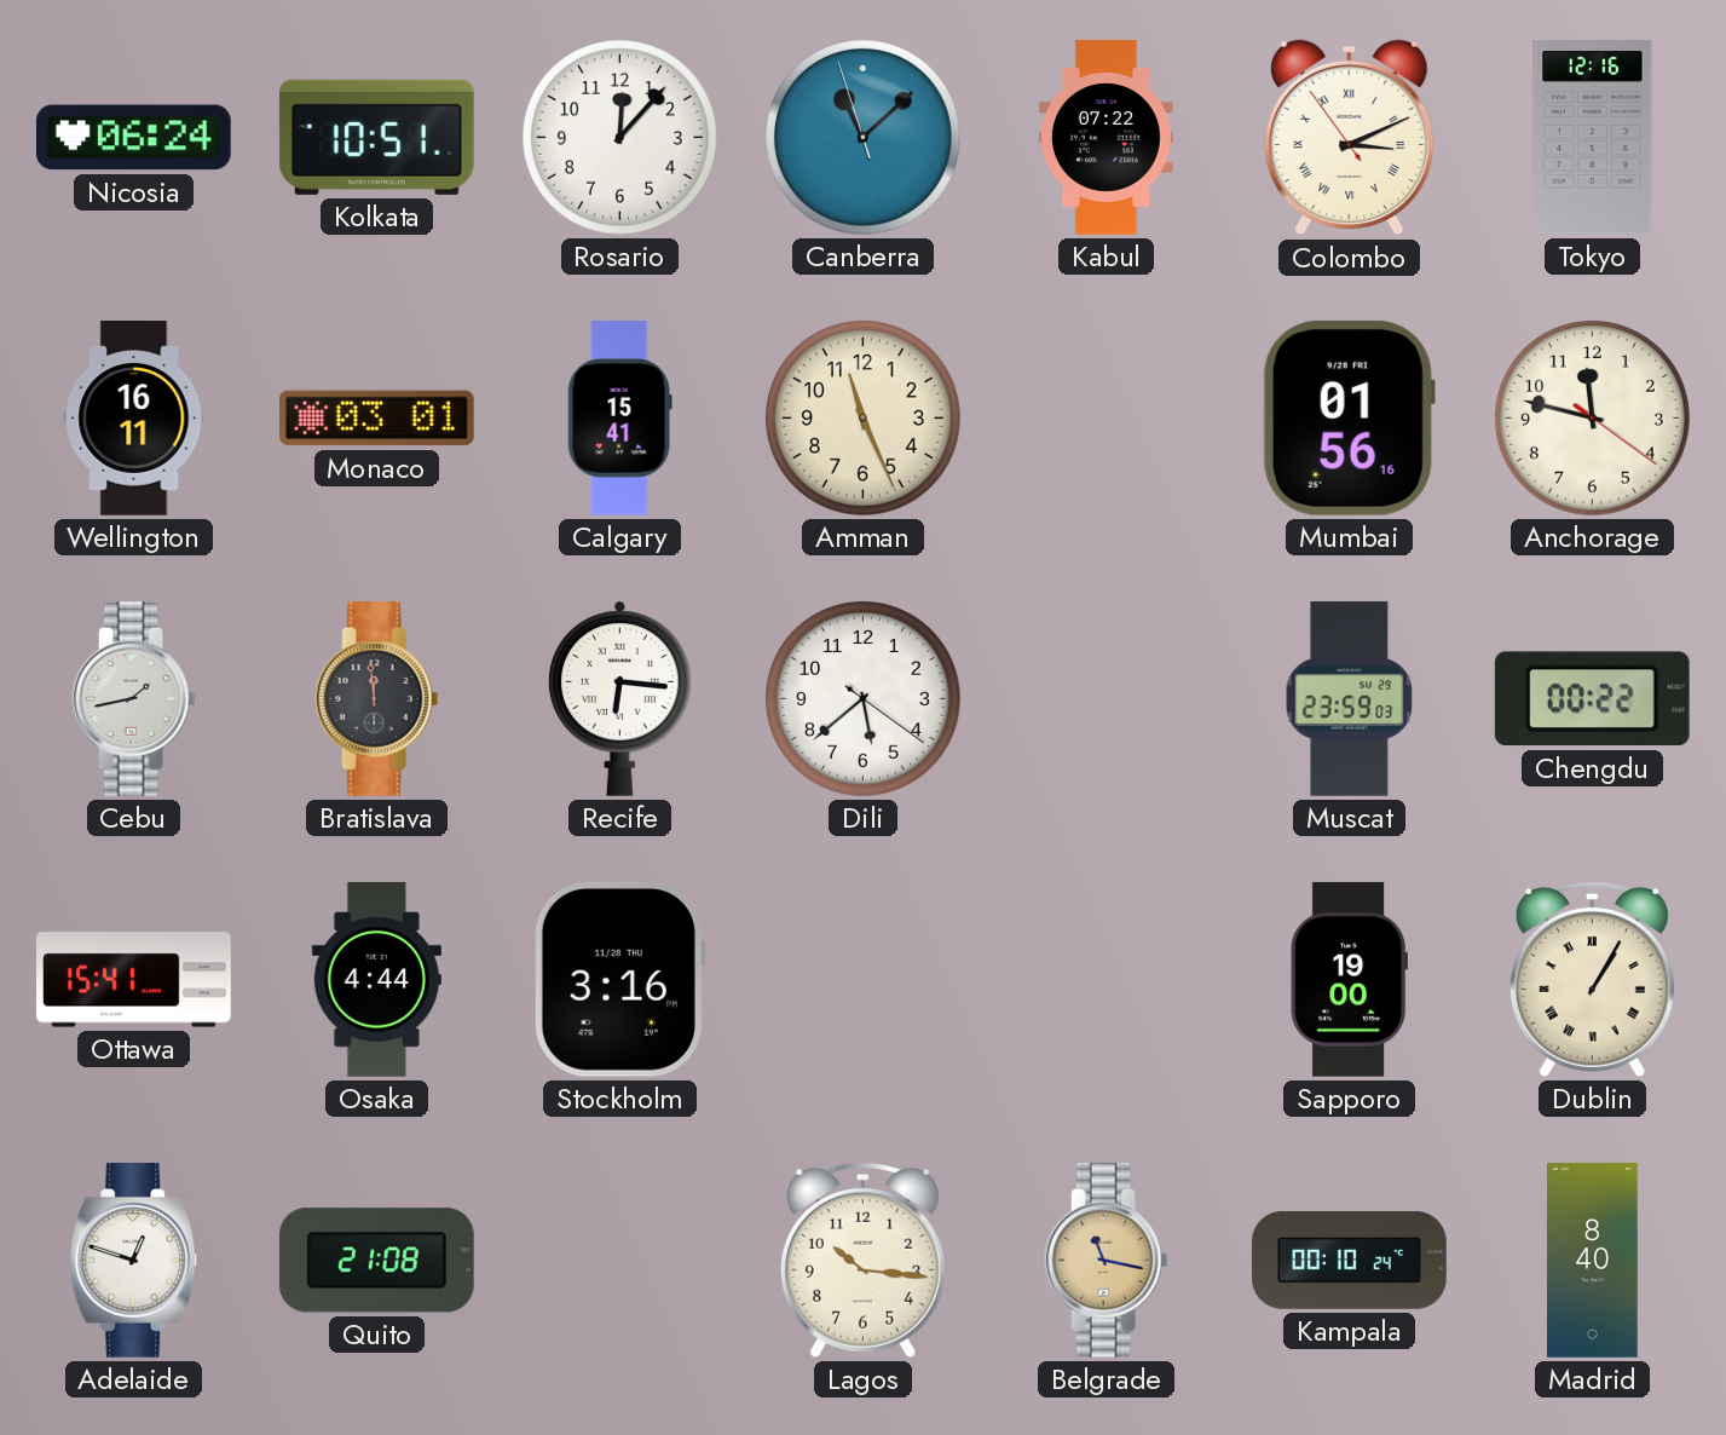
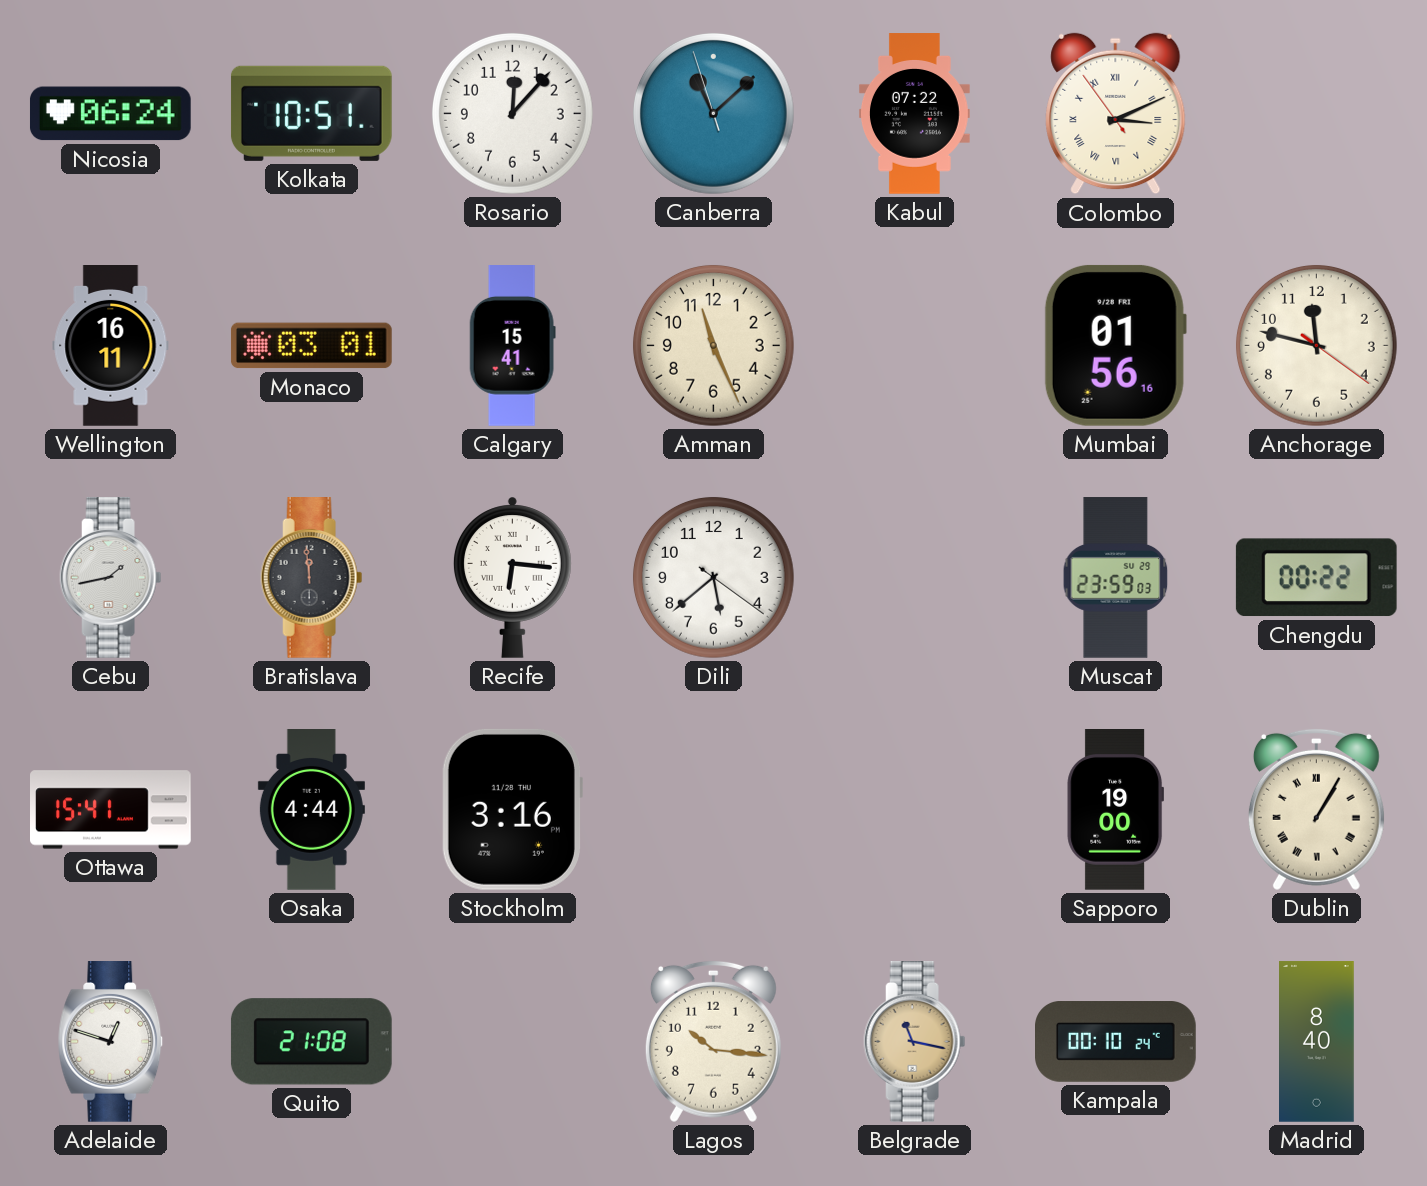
Tokyo: 12:16 -> none
